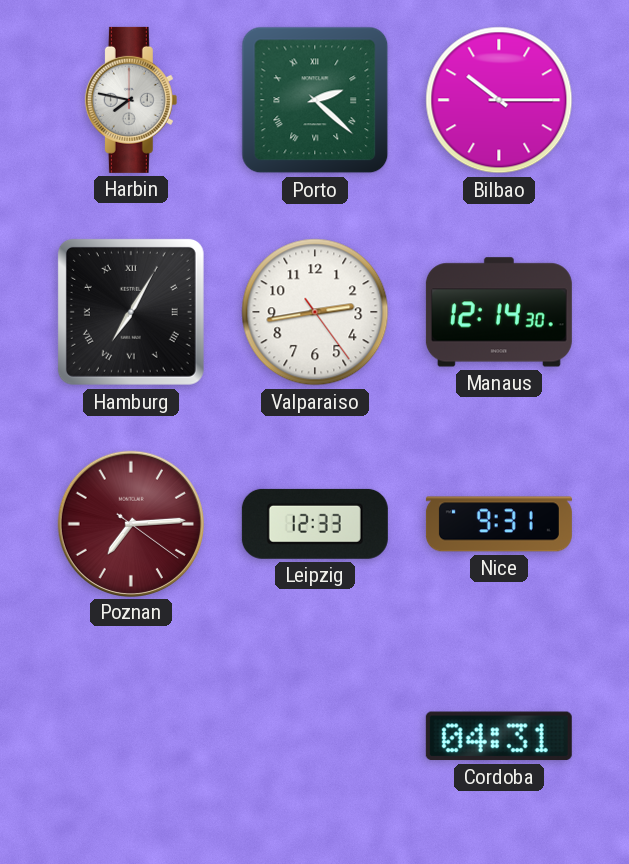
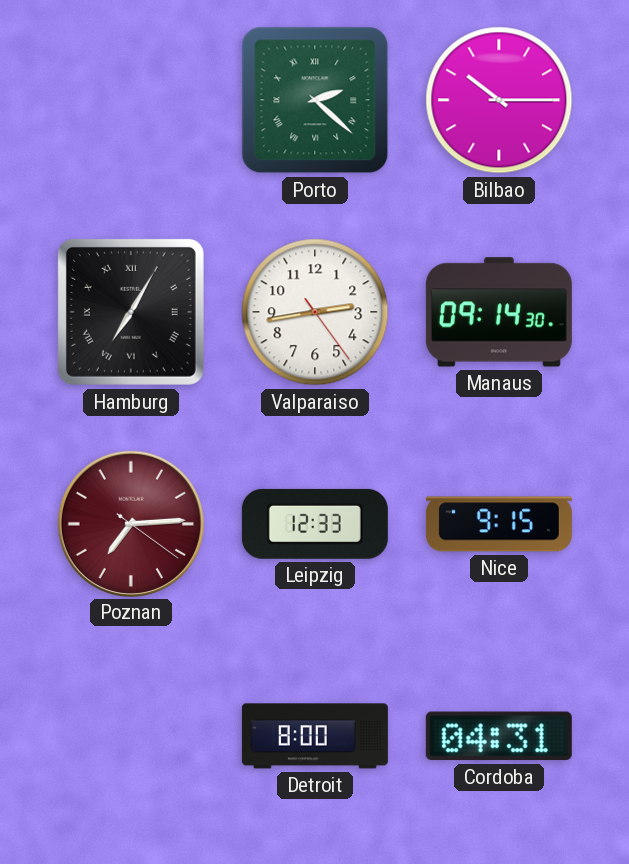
Harbin: 7:47 -> none
Manaus: 12:14 -> 09:14
Nice: 9:31 -> 9:15
Detroit: none -> 8:00
